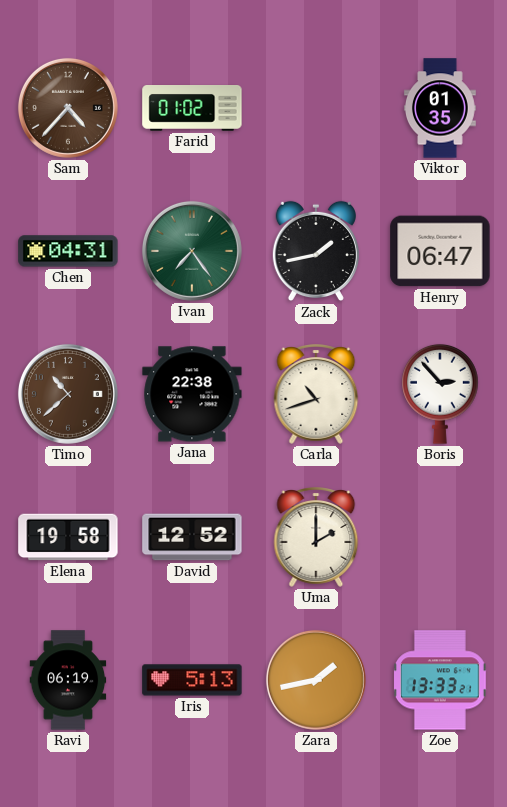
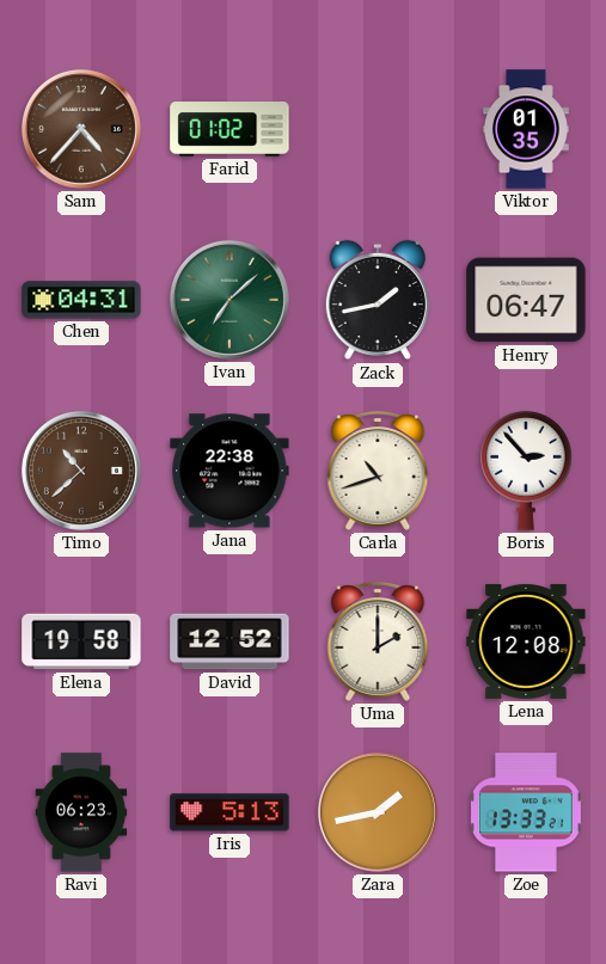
Ivan: 7:24 -> 7:08
Lena: none -> 12:08
Ravi: 06:19 -> 06:23
